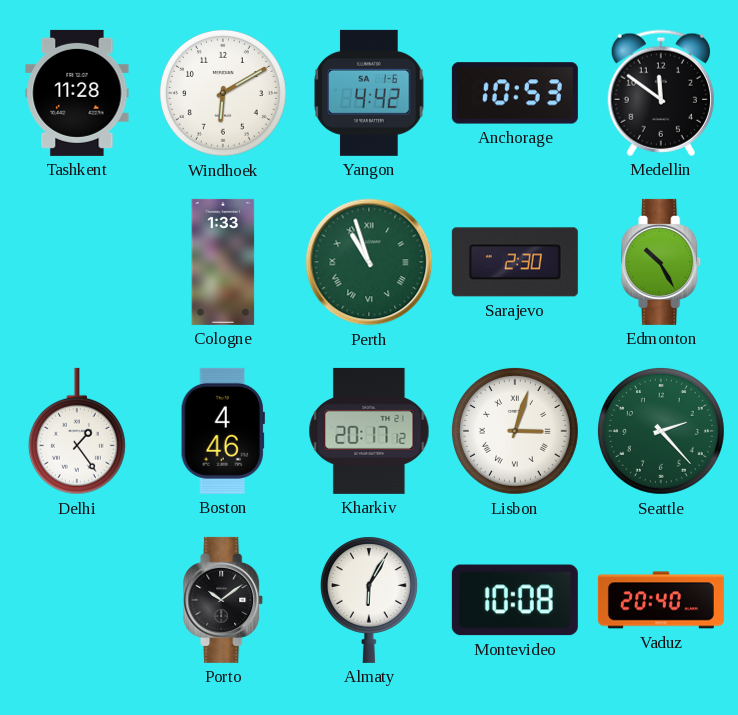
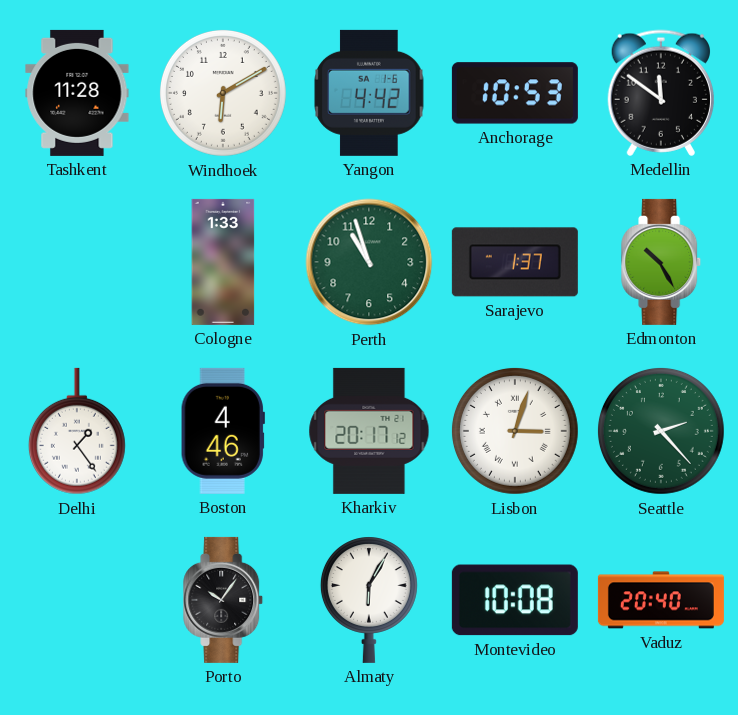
Perth numerals: Roman -> Arabic
Sarajevo: 2:30 -> 1:37
Porto: 10:09 -> 10:06
